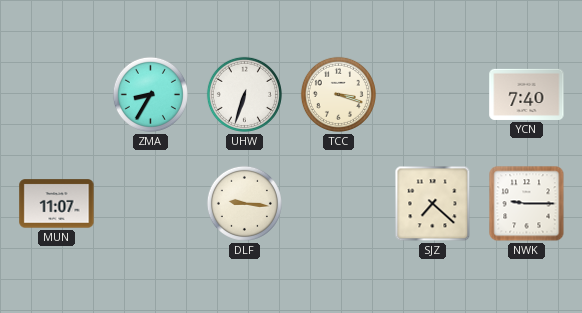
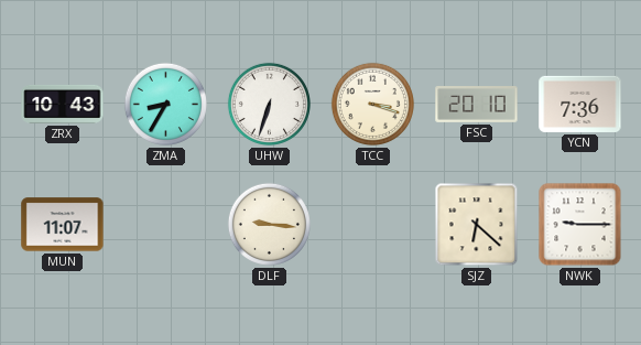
ZRX: none -> 10:43
FSC: none -> 20:10
YCN: 7:40 -> 7:36
SJZ: 7:22 -> 6:22
